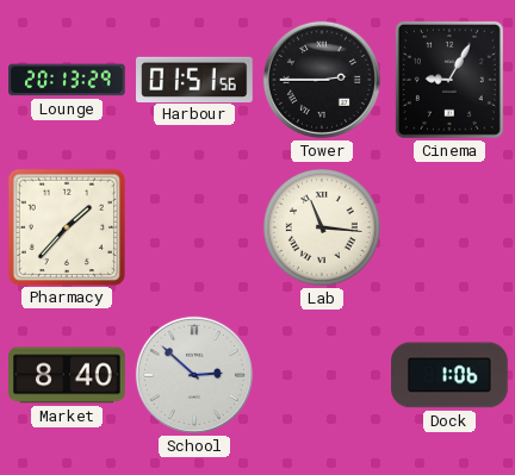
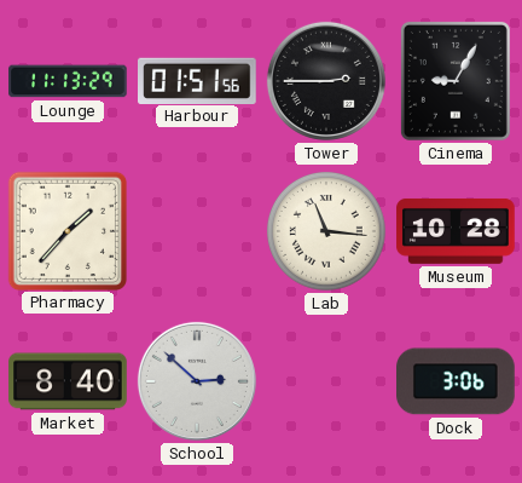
Lounge: 20:13 -> 11:13
Museum: none -> 10:28
Dock: 1:06 -> 3:06
